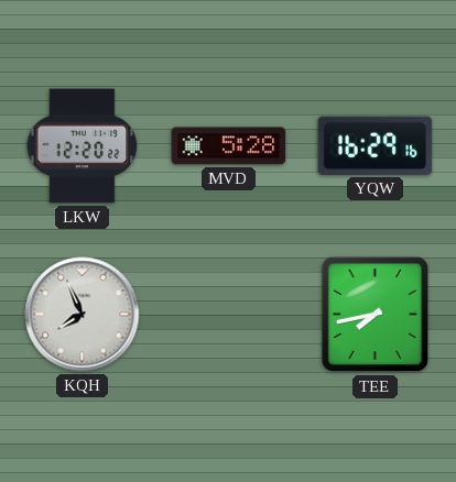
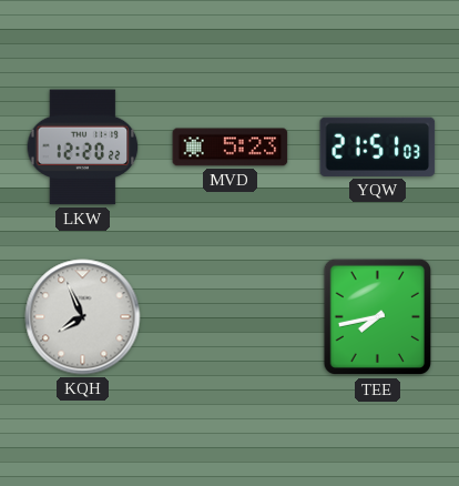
MVD: 5:28 -> 5:23
YQW: 16:29 -> 21:51
